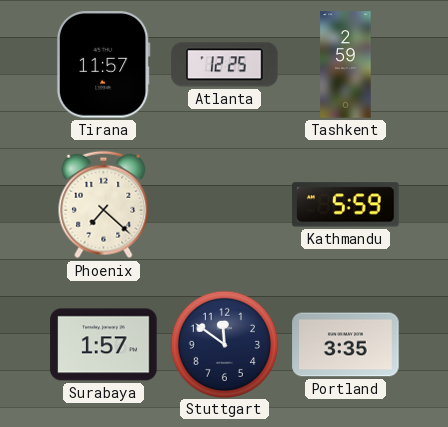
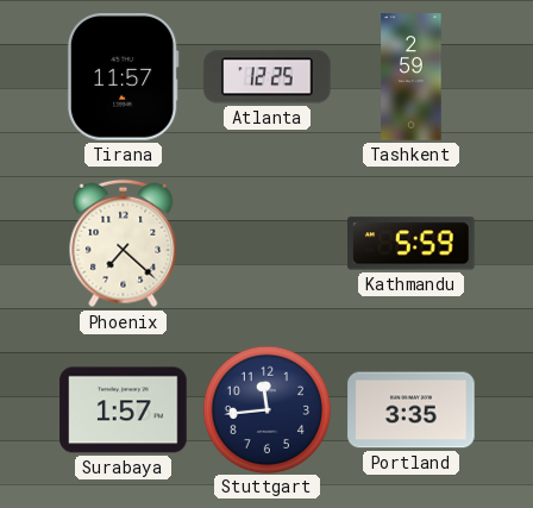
Stuttgart: 11:51 -> 11:44
